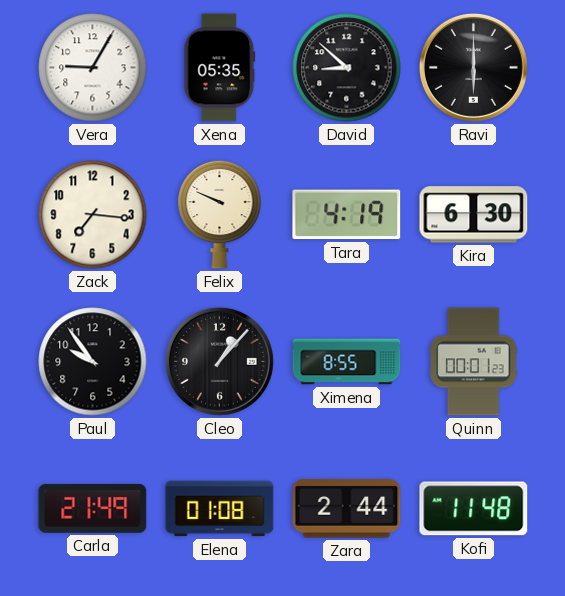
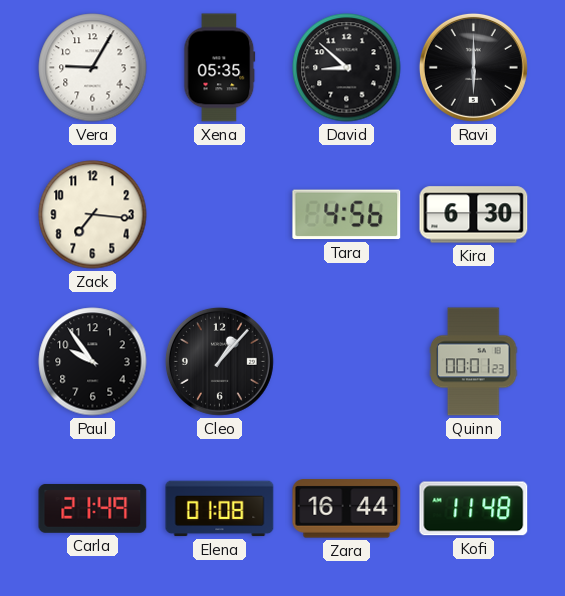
Felix: 9:49 -> none
Tara: 4:19 -> 4:56
Ximena: 8:55 -> none
Zara: 2:44 -> 16:44
